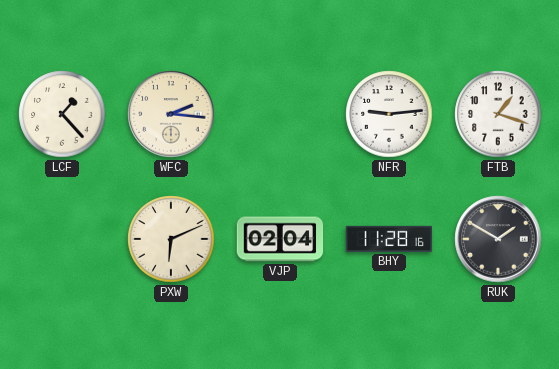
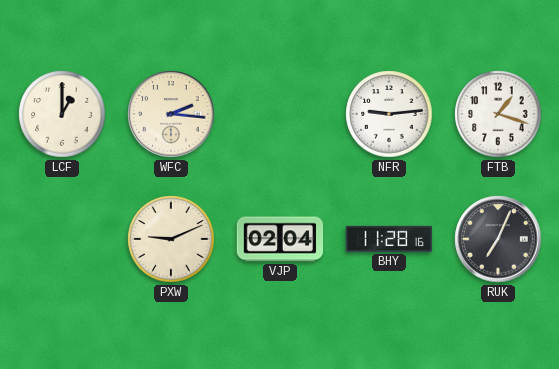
LCF: 1:23 -> 1:00
PXW: 6:11 -> 9:11
RUK: 1:50 -> 7:04
